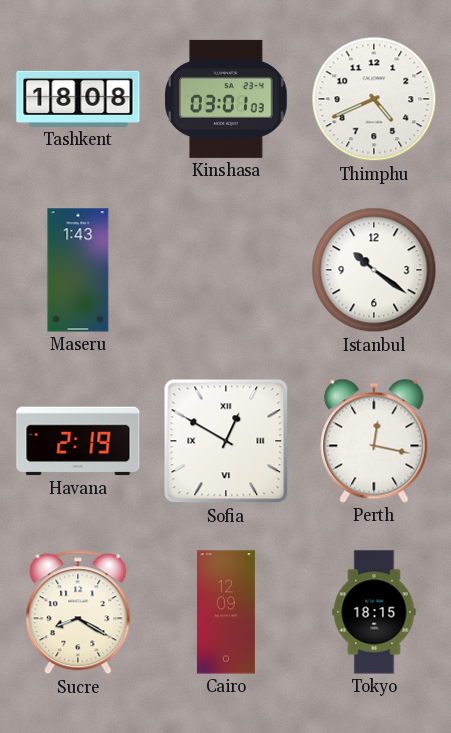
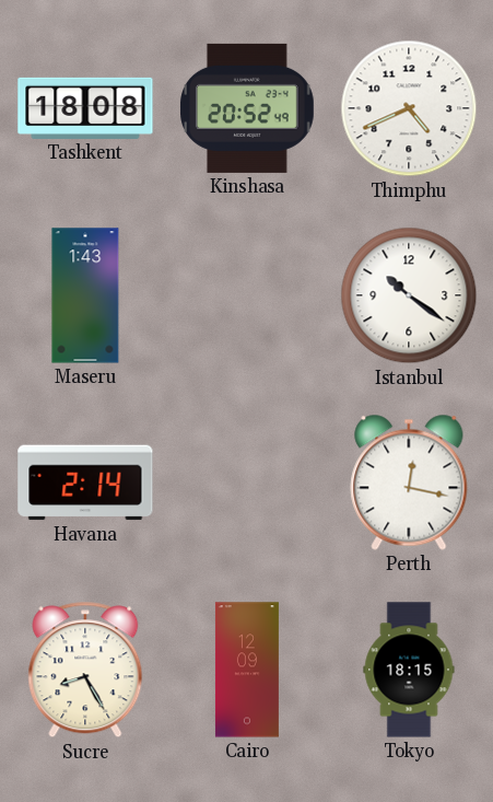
Kinshasa: 03:01 -> 20:52
Havana: 2:19 -> 2:14
Sofia: 12:50 -> none
Sucre: 8:20 -> 8:25
